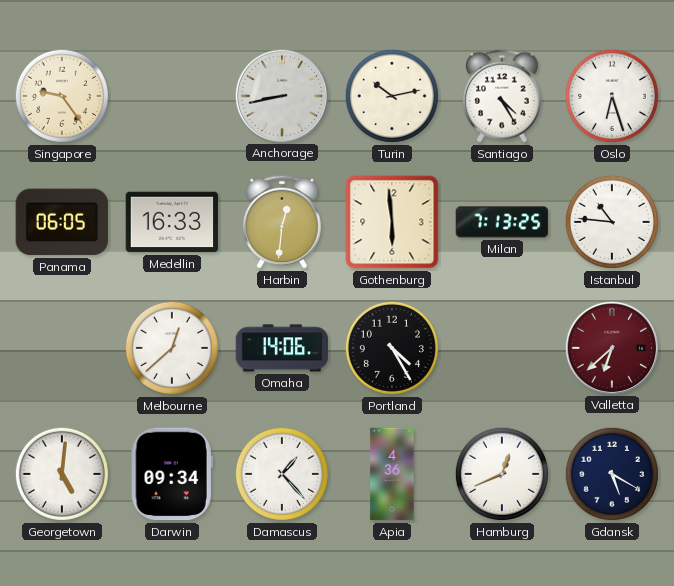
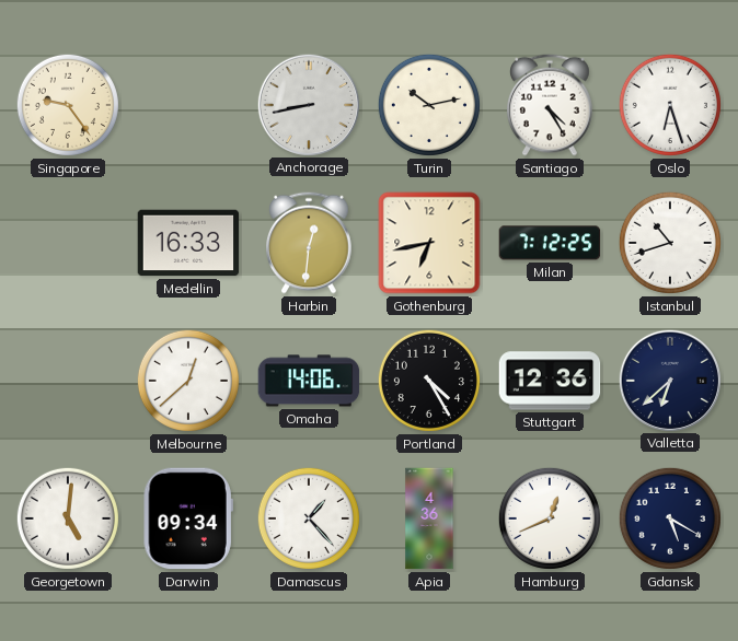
Panama: 06:05 -> none
Gothenburg: 5:59 -> 6:43
Milan: 7:13 -> 7:12
Istanbul: 10:46 -> 10:42
Stuttgart: none -> 12:36
Valletta dial: burgundy -> navy
